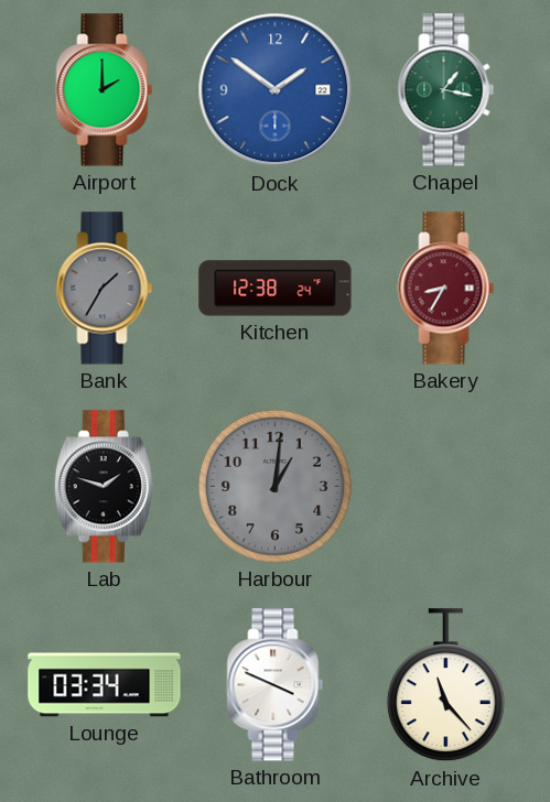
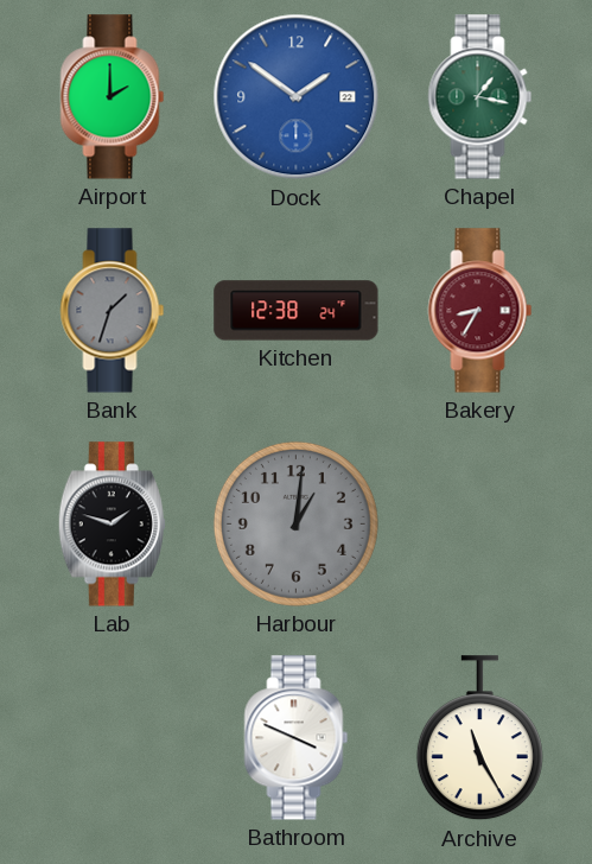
Bank: 1:35 -> 1:33
Lounge: 03:34 -> none
Archive: 11:23 -> 11:25
